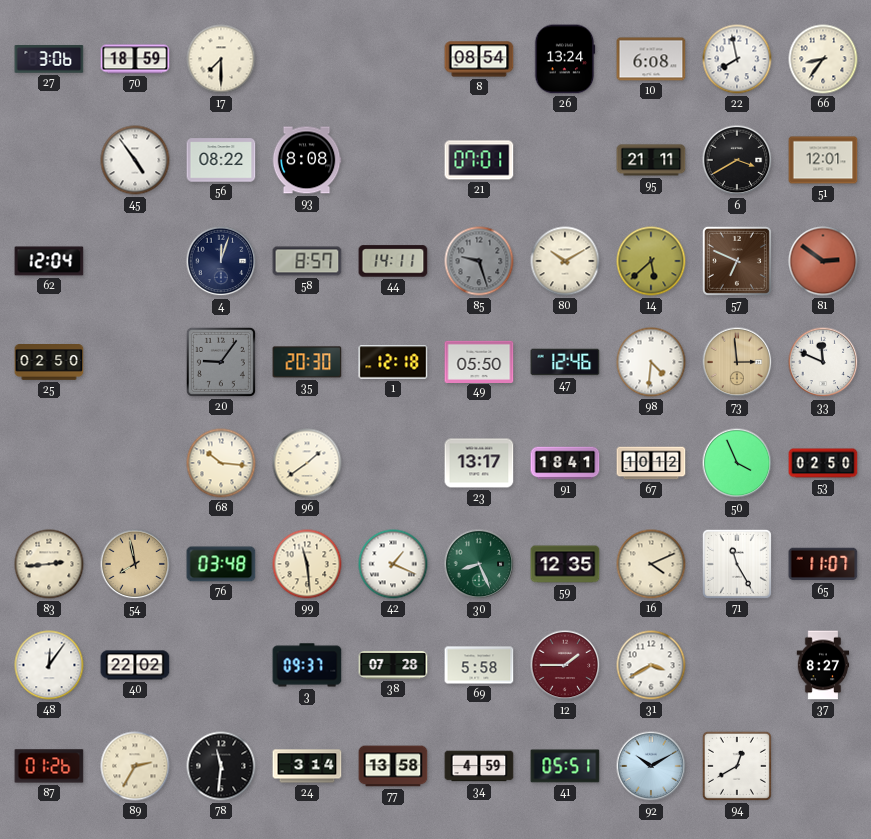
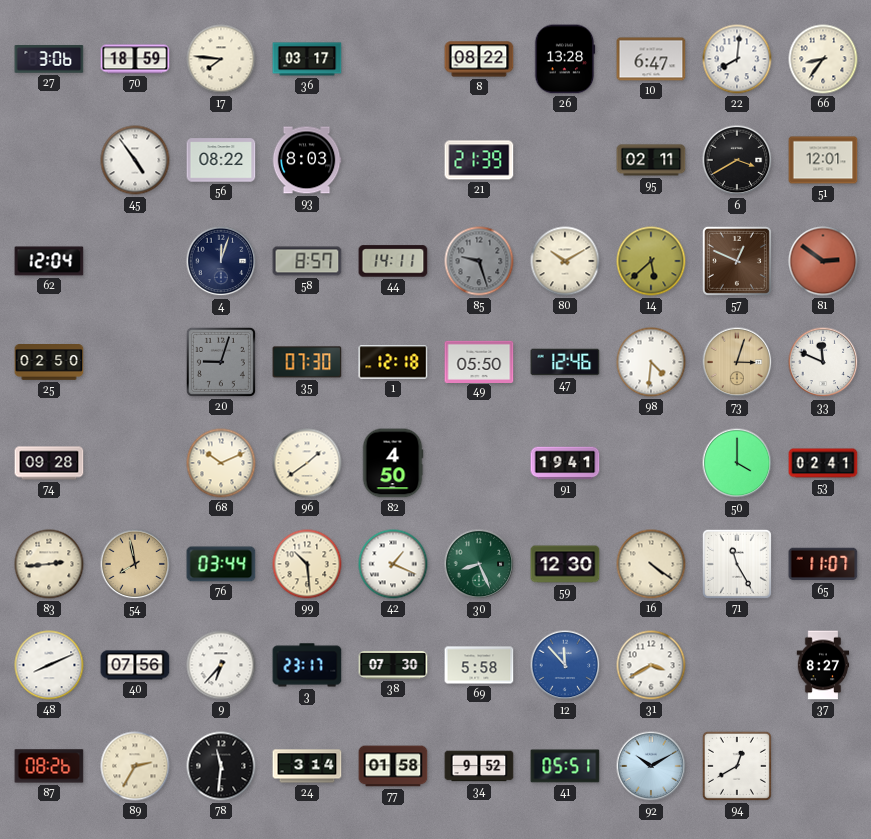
17: 7:30 -> 7:46
36: none -> 03:17
8: 08:54 -> 08:22
26: 13:24 -> 13:28
10: 6:08 -> 6:47
22: 7:58 -> 8:01
93: 8:08 -> 8:03
21: 07:01 -> 21:39
95: 21:11 -> 02:11
57: 6:49 -> 12:49
20: 9:06 -> 9:03
35: 20:30 -> 07:30
73: 2:59 -> 3:03
74: none -> 09:28
68: 10:16 -> 10:11
82: none -> 4:50
23: 13:17 -> none
91: 18:41 -> 19:41
67: 10:12 -> none
50: 3:56 -> 4:00
53: 02:50 -> 02:41
76: 03:48 -> 03:44
99: 11:29 -> 10:29
59: 12:35 -> 12:30
16: 4:11 -> 4:21
48: 12:06 -> 8:11
40: 22:02 -> 07:56
9: none -> 6:37
3: 09:37 -> 23:17
38: 07:28 -> 07:30
12: 1:45 -> 11:53
12 dial: burgundy -> blue
87: 01:26 -> 08:26
77: 13:58 -> 01:58
34: 4:59 -> 9:52
